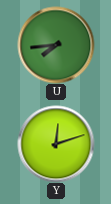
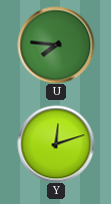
U: 7:44 -> 7:46
